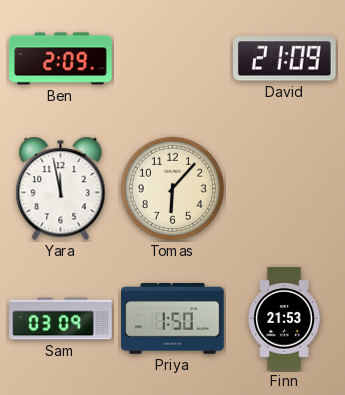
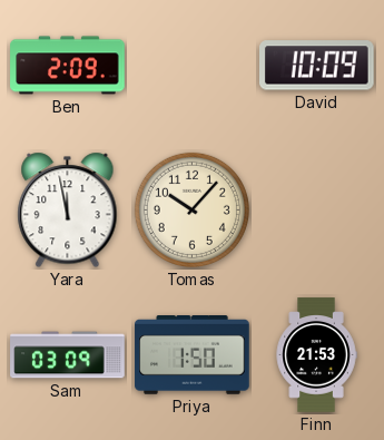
David: 21:09 -> 10:09
Tomas: 6:07 -> 10:07
